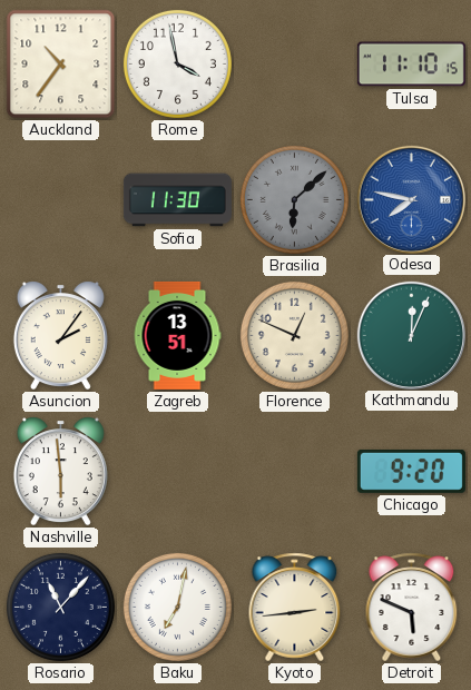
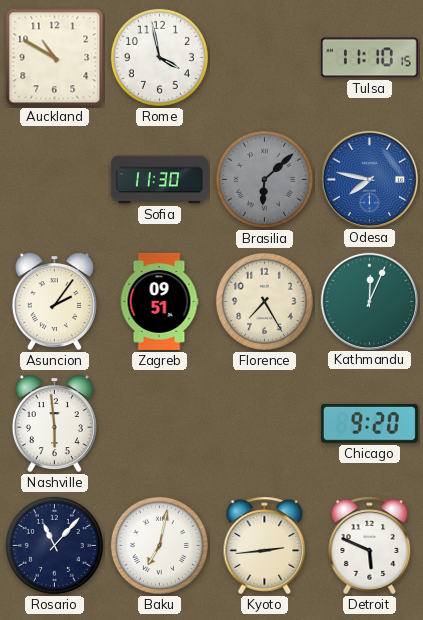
Auckland: 10:36 -> 10:50
Zagreb: 13:51 -> 09:51
Florence: 12:49 -> 7:25
